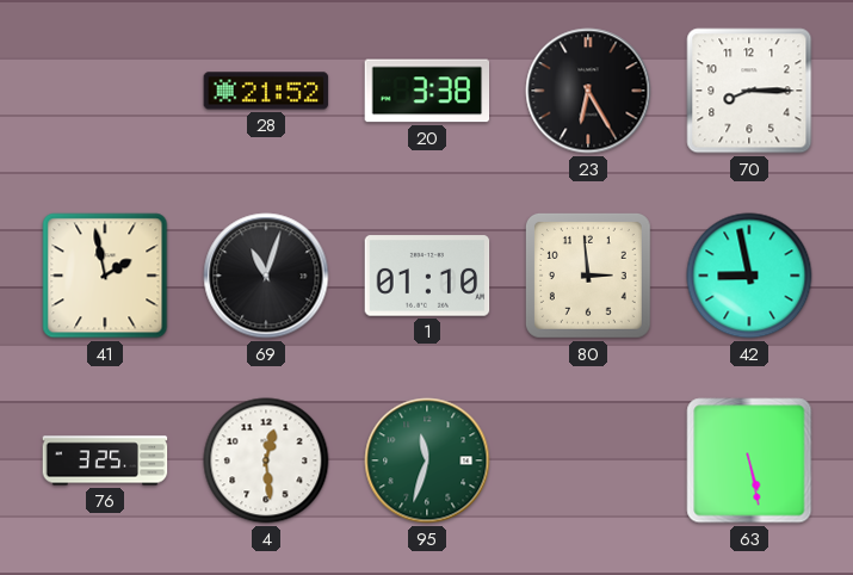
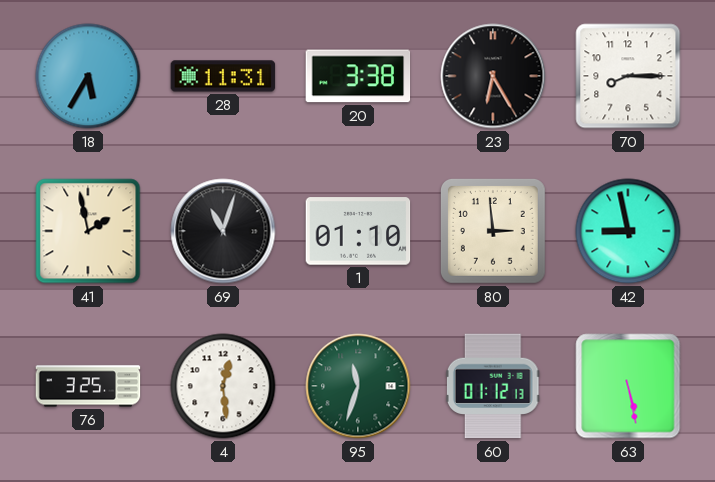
18: none -> 5:35
28: 21:52 -> 11:31
60: none -> 01:12
